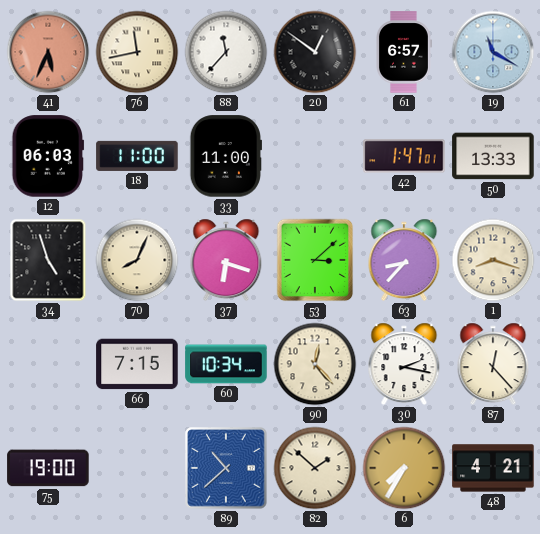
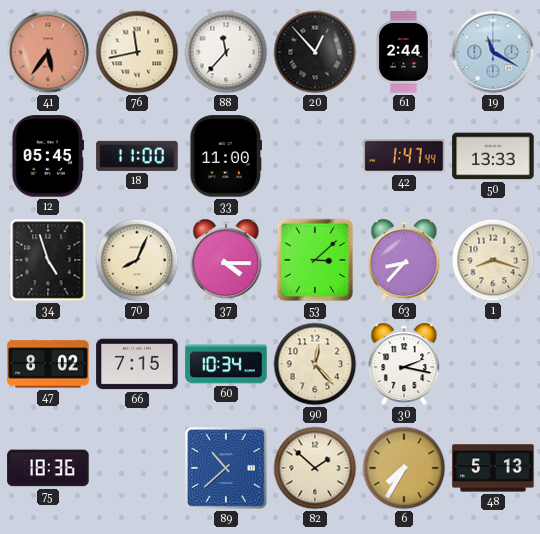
41: 5:34 -> 5:36
20: 12:51 -> 12:53
61: 6:57 -> 2:44
12: 06:03 -> 05:45
42: 1:47:01 -> 1:47:44
37: 6:18 -> 4:15
47: none -> 8:02
87: 12:23 -> none
75: 19:00 -> 18:36
48: 4:21 -> 5:13
